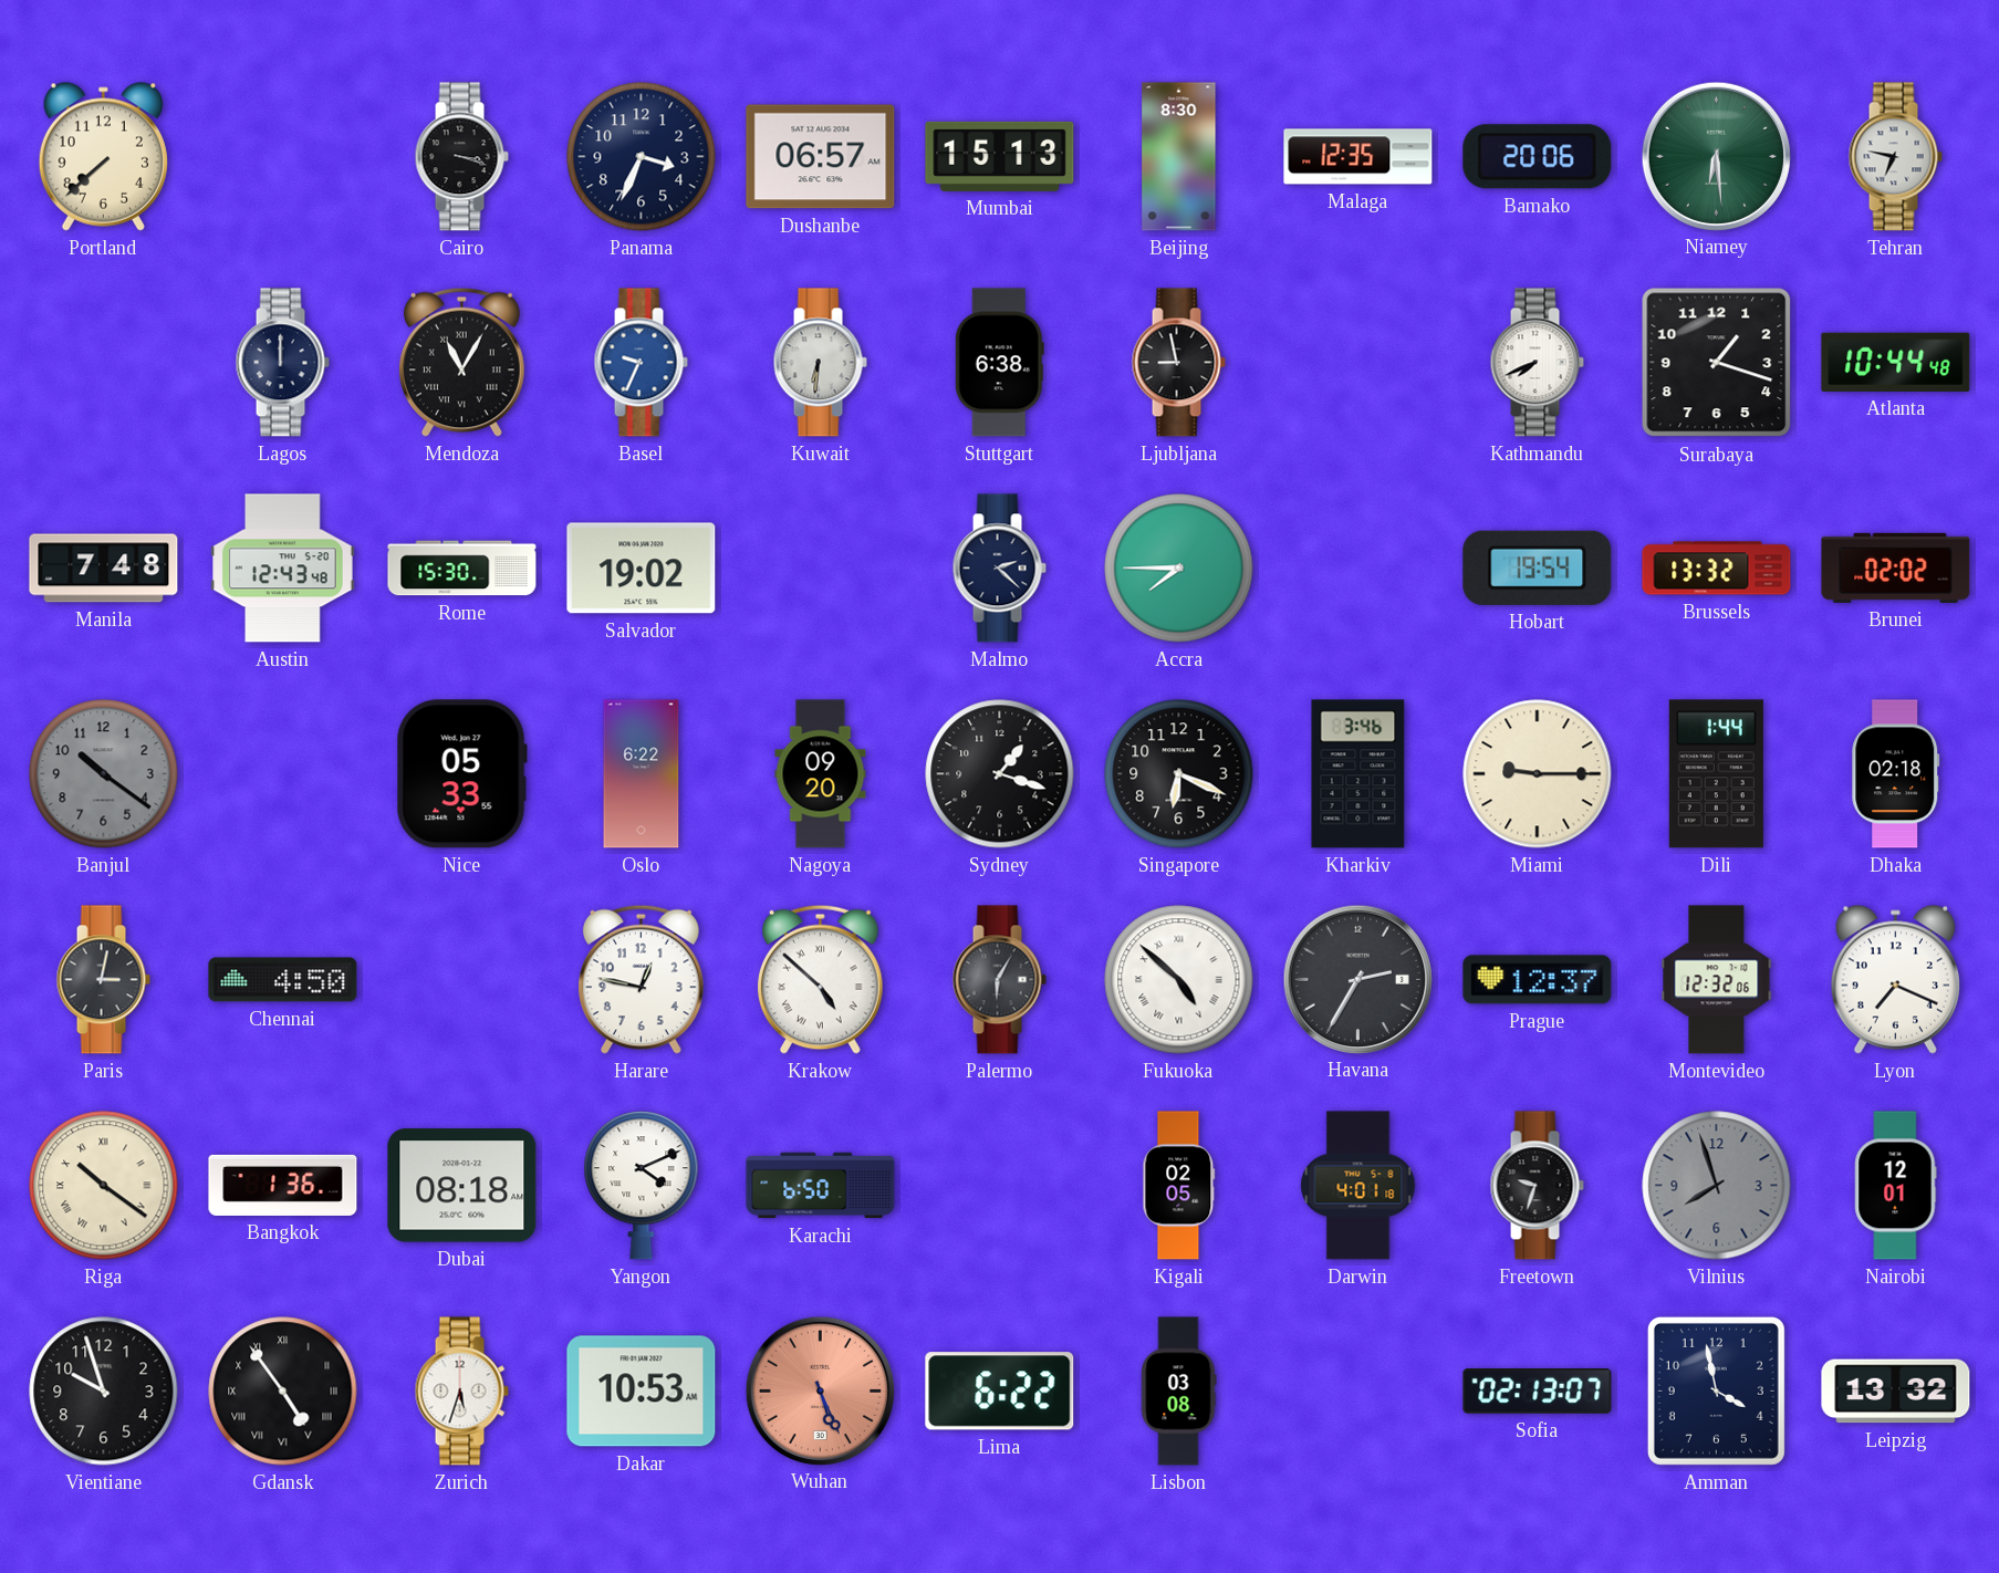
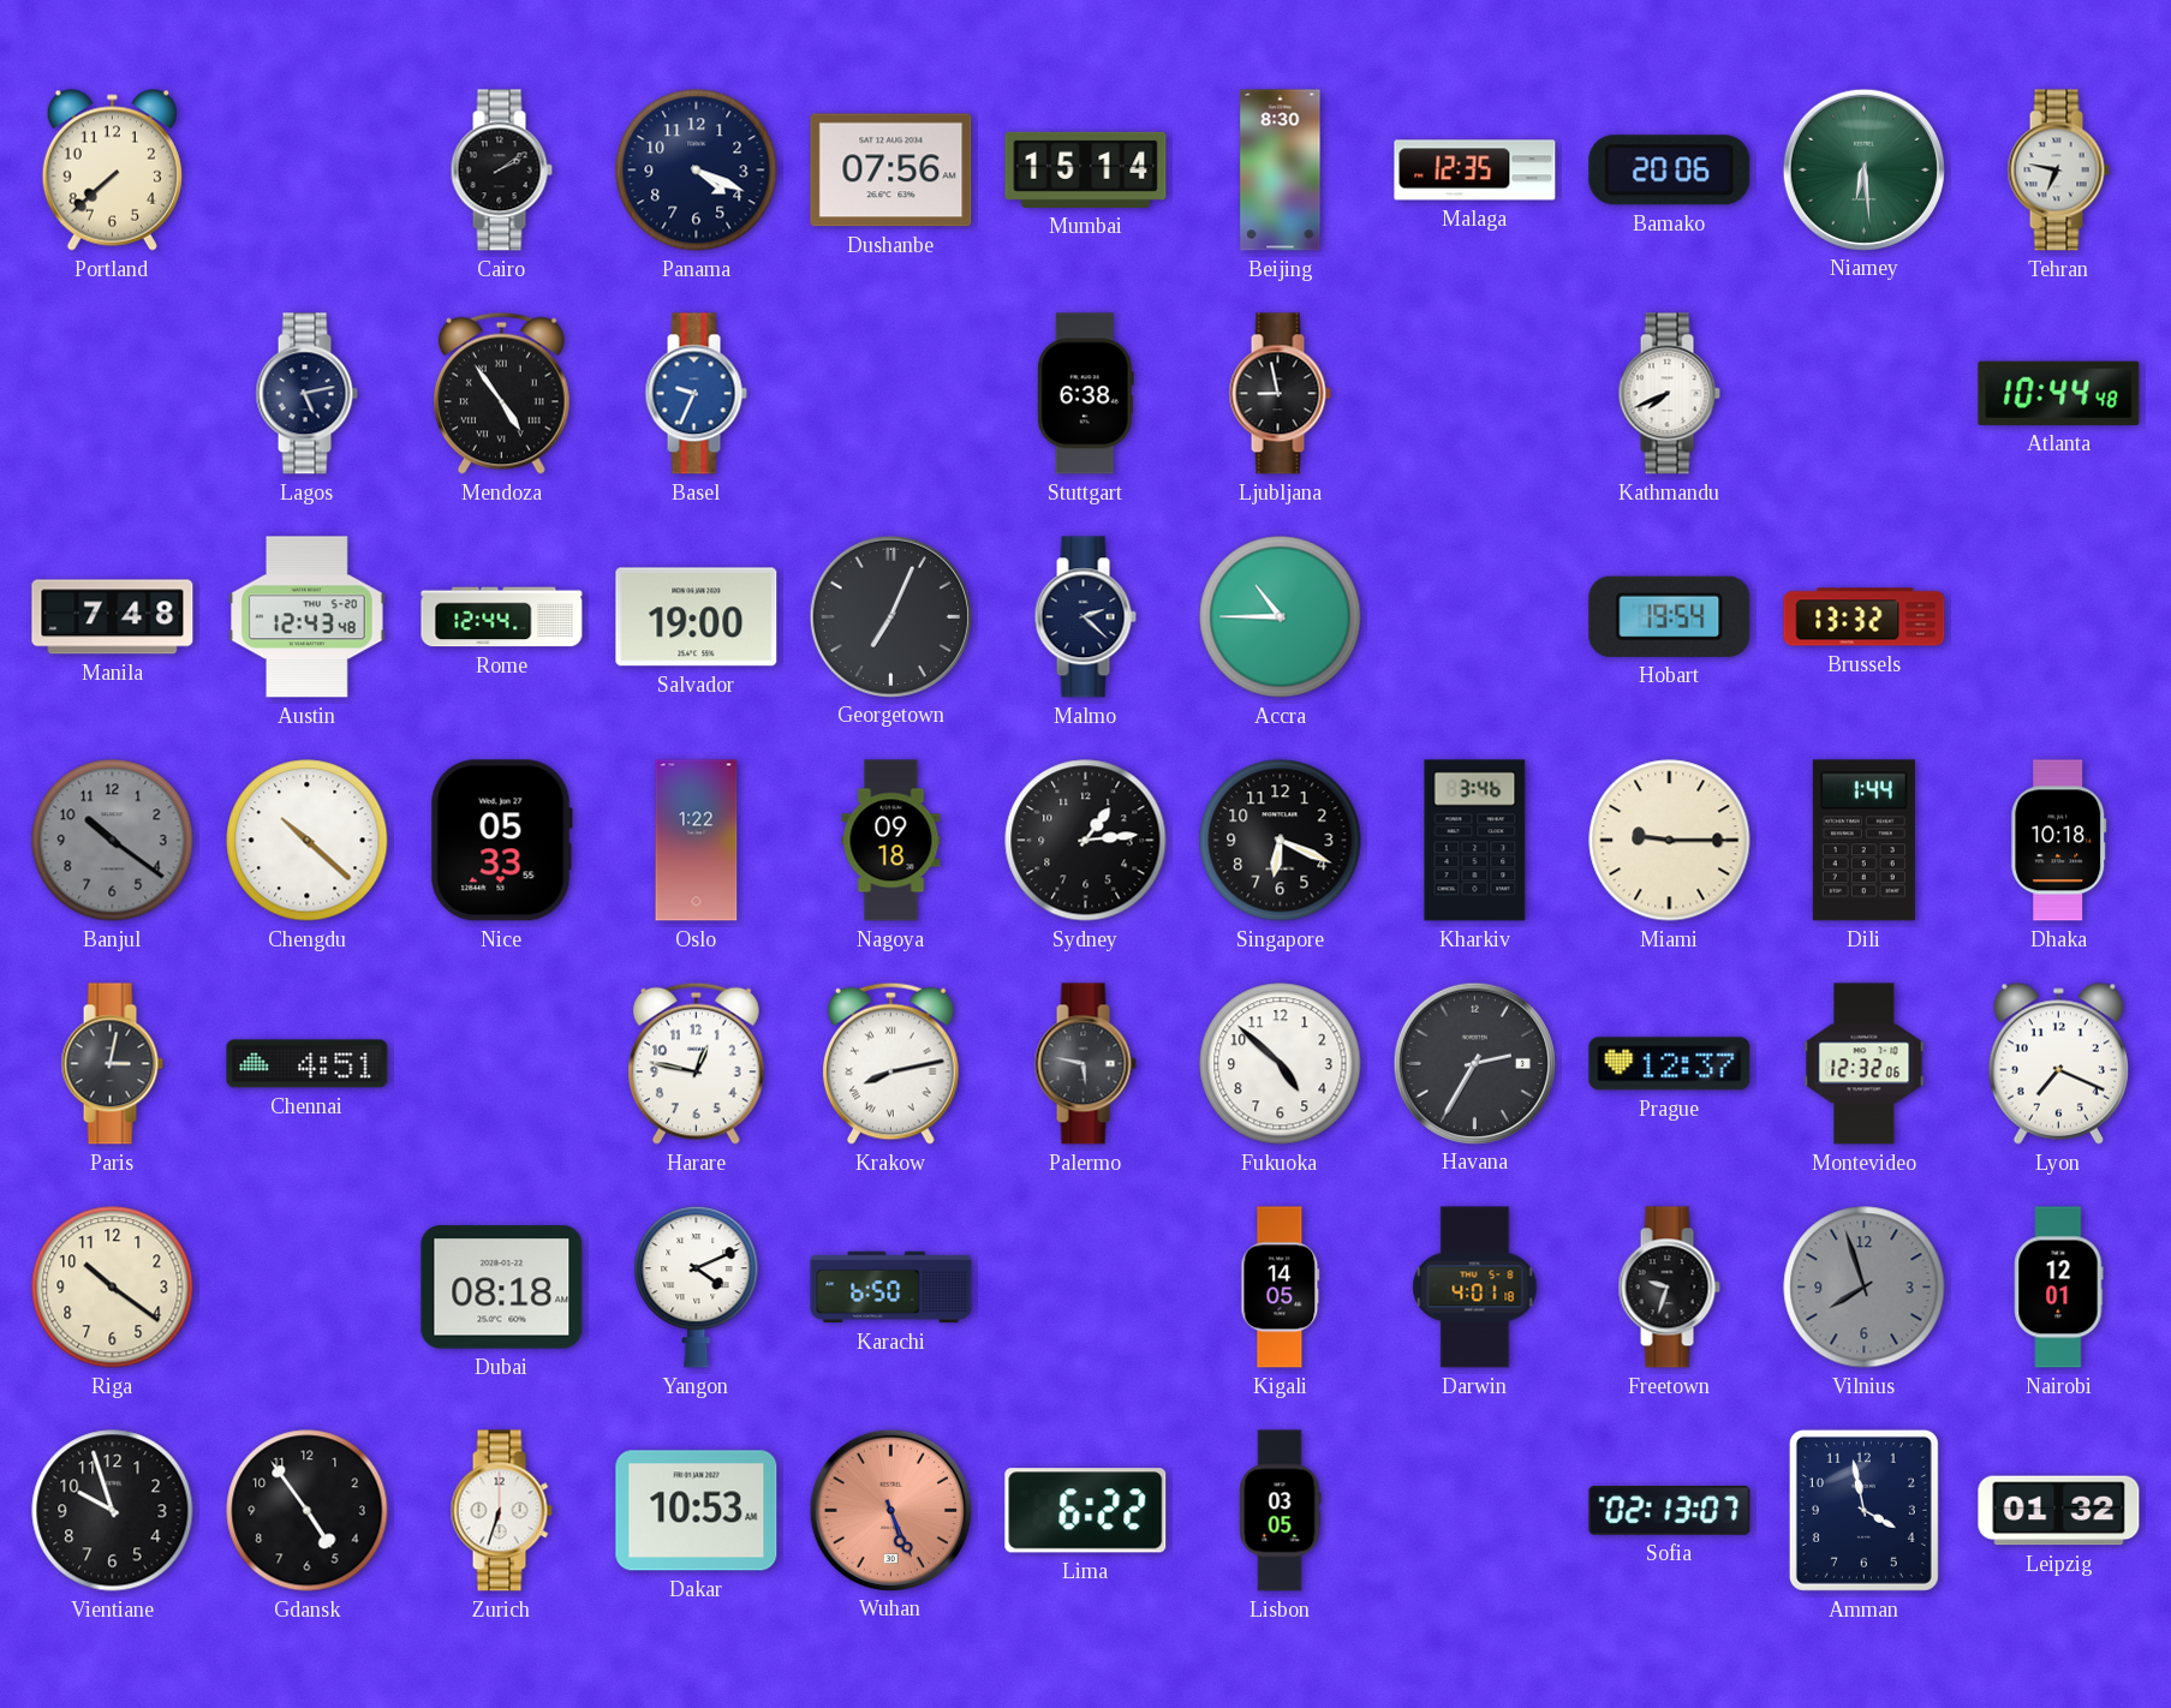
Cairo: 3:18 -> 2:09
Panama: 3:34 -> 4:19
Dushanbe: 06:57 -> 07:56
Mumbai: 15:13 -> 15:14
Lagos: 12:00 -> 5:13
Mendoza: 11:05 -> 4:54
Kuwait: 6:31 -> none
Surabaya: 1:18 -> none
Rome: 15:30 -> 12:44
Salvador: 19:02 -> 19:00
Georgetown: none -> 7:04
Accra: 7:45 -> 10:45
Brunei: 02:02 -> none
Chengdu: none -> 10:22
Oslo: 6:22 -> 1:22
Nagoya: 09:20 -> 09:18
Sydney: 1:18 -> 1:14
Dhaka: 02:18 -> 10:18
Chennai: 4:50 -> 4:51
Krakow: 4:52 -> 8:13
Palermo: 6:05 -> 5:47
Fukuoka numerals: Roman -> Arabic
Riga numerals: Roman -> Arabic
Bangkok: 1:36 -> none
Kigali: 02:05 -> 14:05
Gdansk numerals: Roman -> Arabic
Zurich: 5:33 -> 6:33
Lisbon: 03:08 -> 03:05
Leipzig: 13:32 -> 01:32
